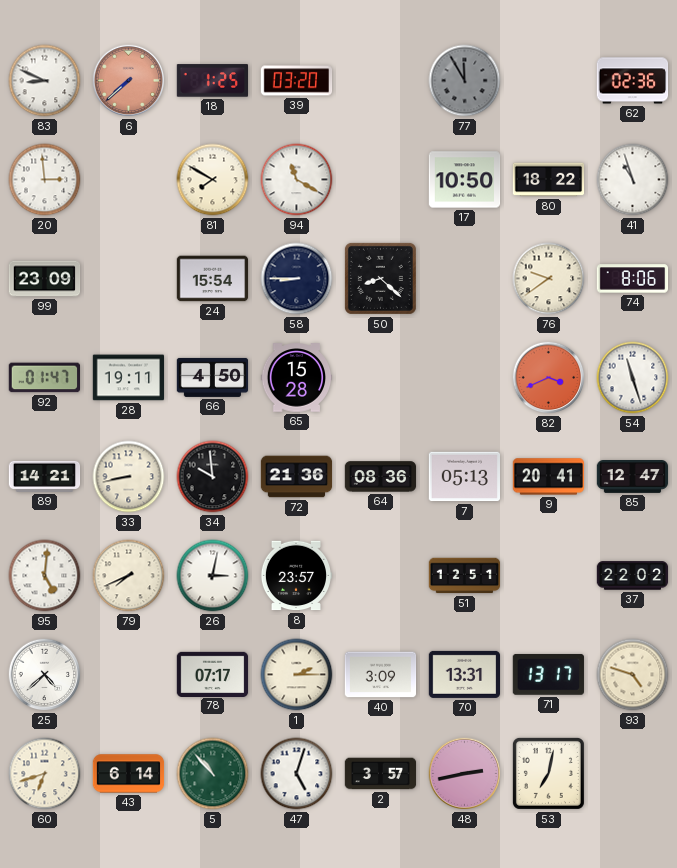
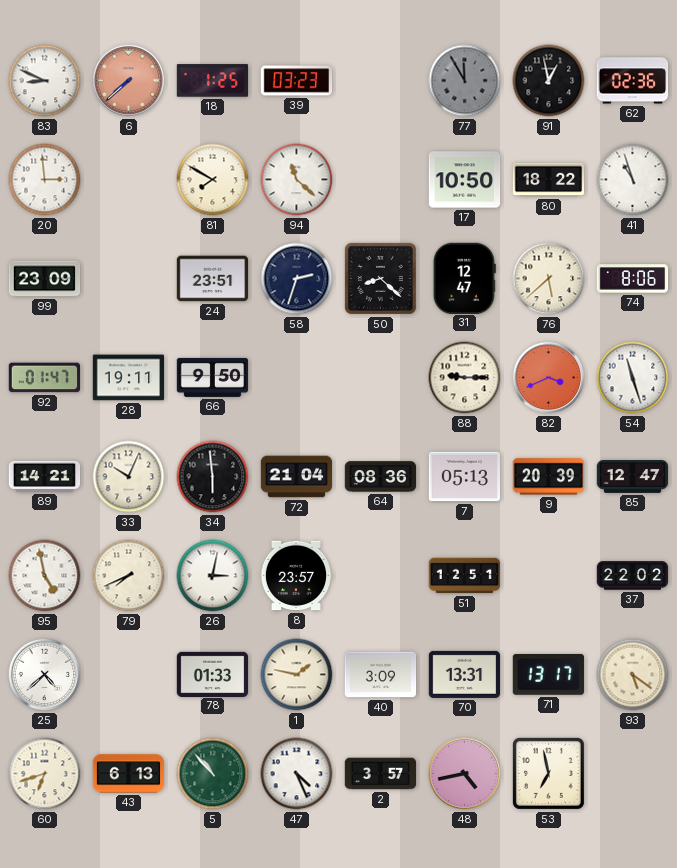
39: 03:20 -> 03:23
91: none -> 12:58
94: 11:20 -> 11:22
24: 15:54 -> 23:51
58: 8:45 -> 2:33
31: none -> 12:47
76: 9:39 -> 5:38
66: 4:50 -> 9:50
65: 15:28 -> none
88: none -> 9:15
33: 8:43 -> 10:04
34: 9:59 -> 5:59
72: 21:36 -> 21:04
9: 20:41 -> 20:39
95: 5:01 -> 4:58
78: 07:17 -> 01:33
1: 2:15 -> 1:47
93: 4:48 -> 5:21
43: 6:14 -> 6:13
47: 5:03 -> 4:26
48: 2:43 -> 4:43
53: 7:02 -> 6:58
